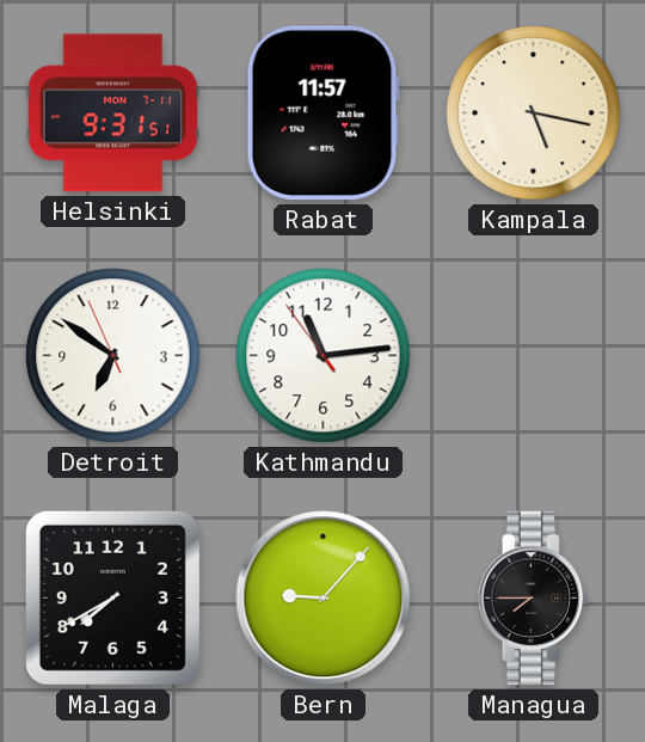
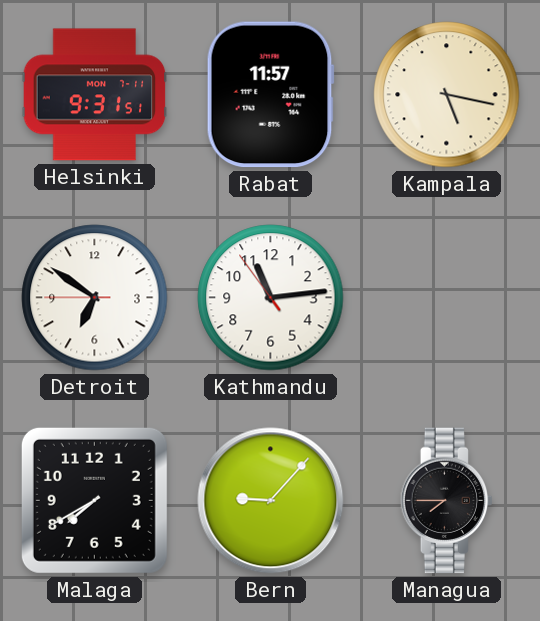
Detroit: 6:50:56 -> 6:50:45
